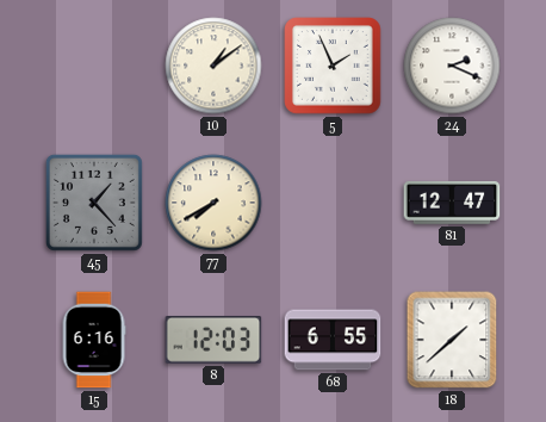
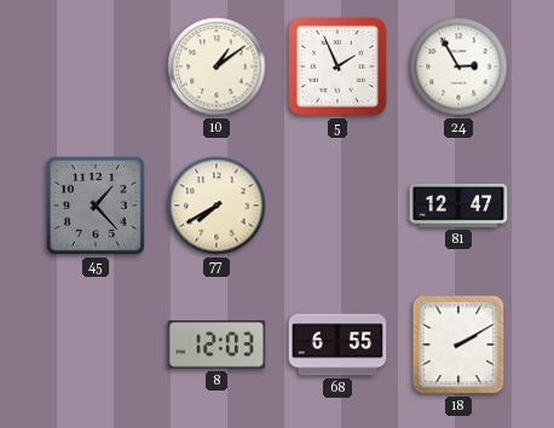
24: 2:19 -> 2:55
15: 6:16 -> none
18: 1:38 -> 2:10
